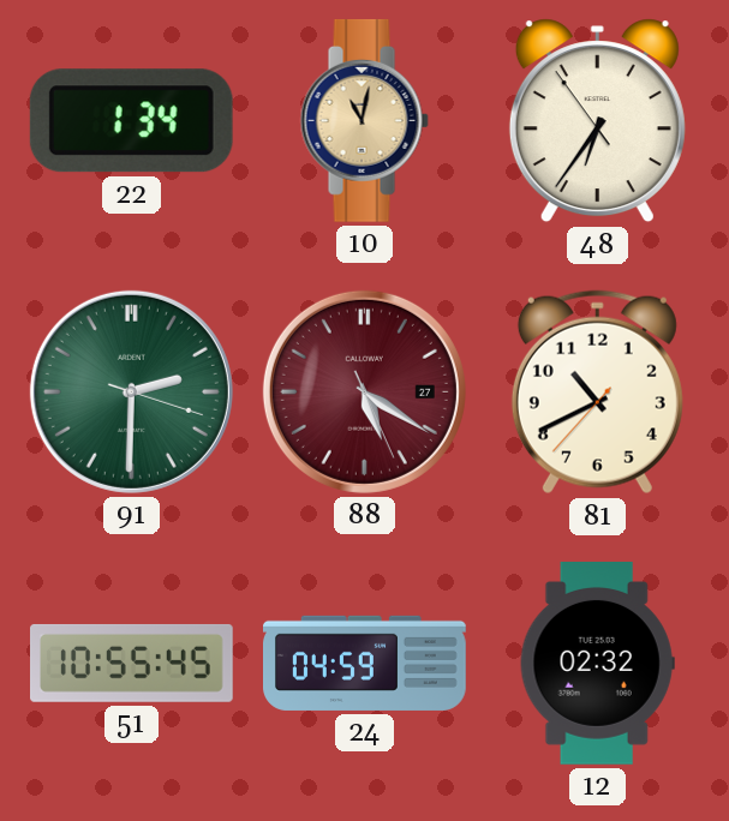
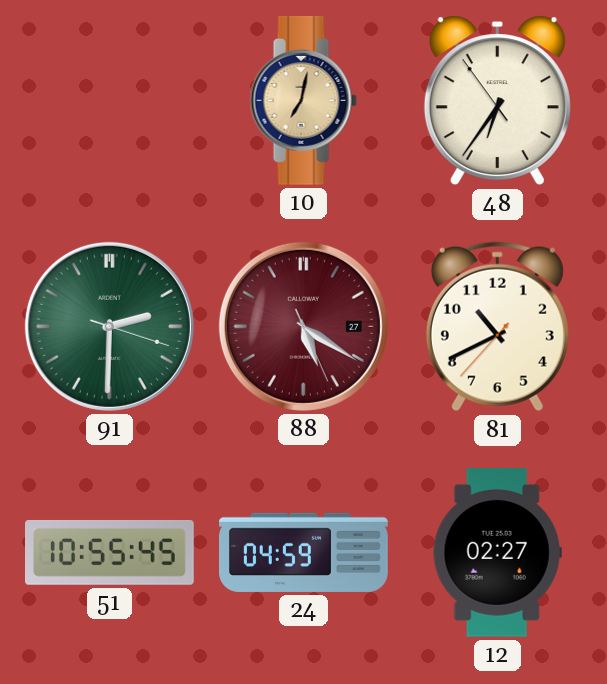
22: 1:34 -> none
10: 11:02 -> 7:02
12: 02:32 -> 02:27
